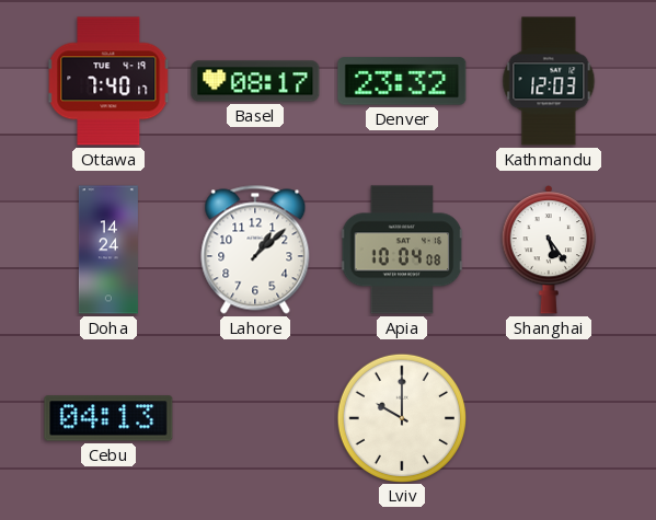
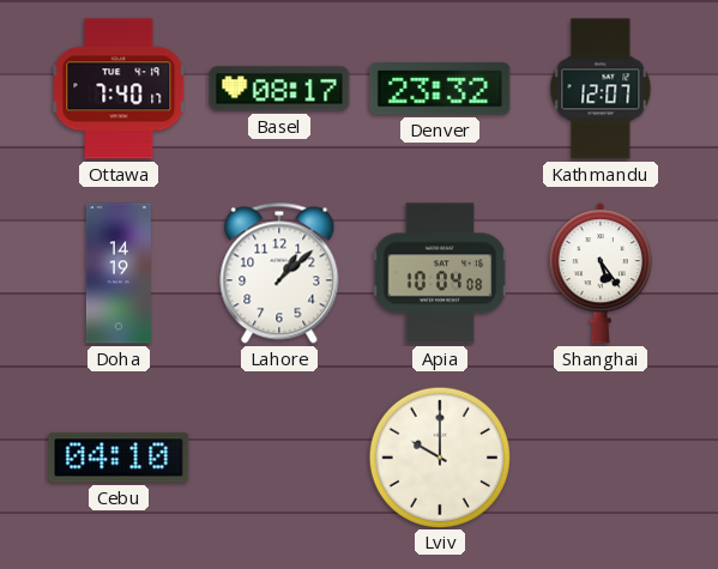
Kathmandu: 12:03 -> 12:07
Doha: 14:24 -> 14:19
Cebu: 04:13 -> 04:10
